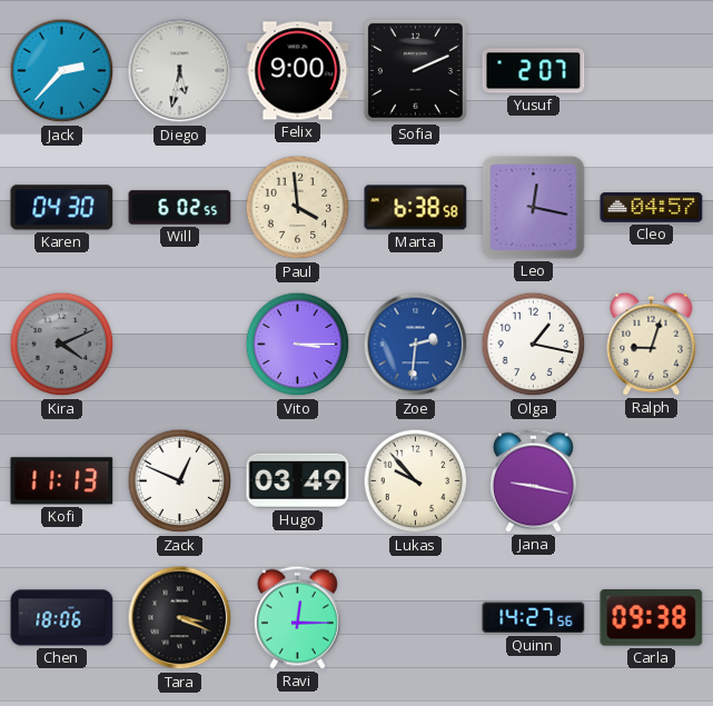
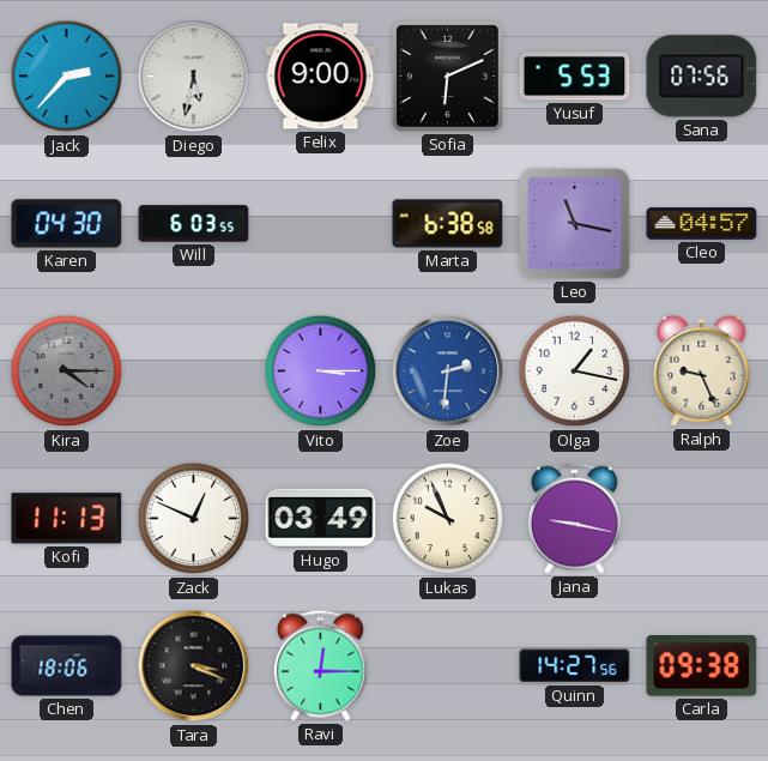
Sofia: 2:11 -> 6:11
Yusuf: 2:07 -> 5:53
Sana: none -> 07:56
Will: 6:02 -> 6:03
Paul: 3:59 -> none
Leo: 12:17 -> 11:17
Kira: 4:11 -> 4:15
Ralph: 9:03 -> 9:26
Lukas: 9:53 -> 9:56
